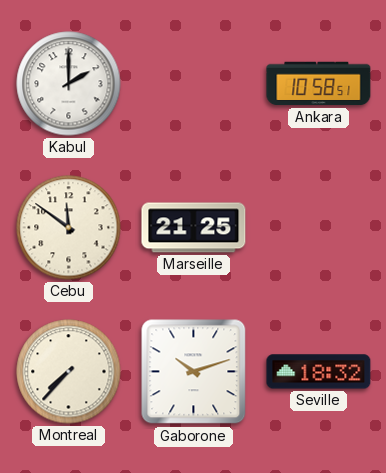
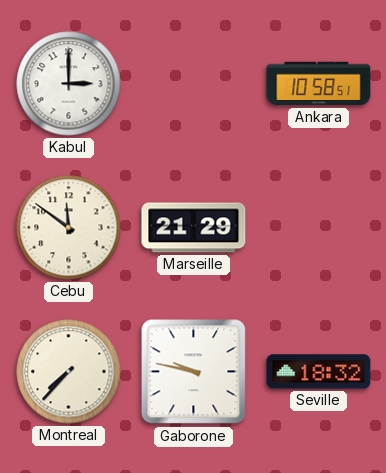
Kabul: 2:00 -> 3:00
Marseille: 21:25 -> 21:29
Gaborone: 10:12 -> 9:47
